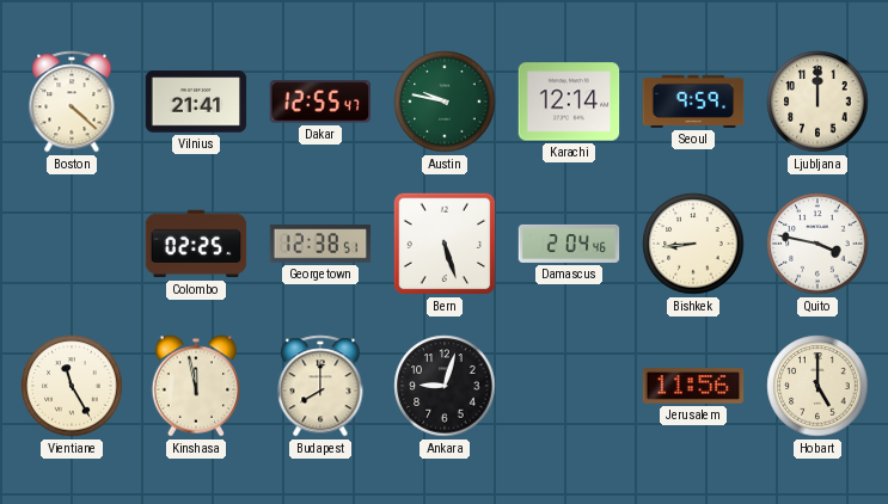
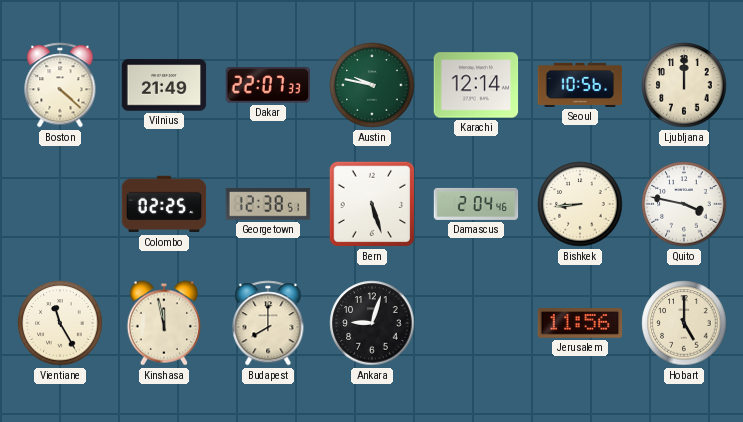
Vilnius: 21:41 -> 21:49
Dakar: 12:55 -> 22:07
Seoul: 9:59 -> 10:56
